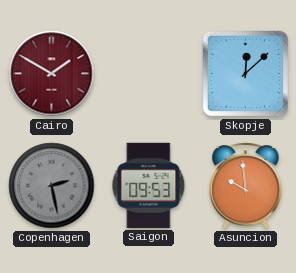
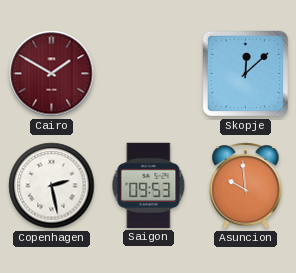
Copenhagen dial: grey -> white
